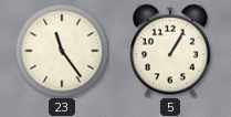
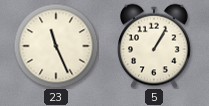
23: 11:24 -> 11:26
